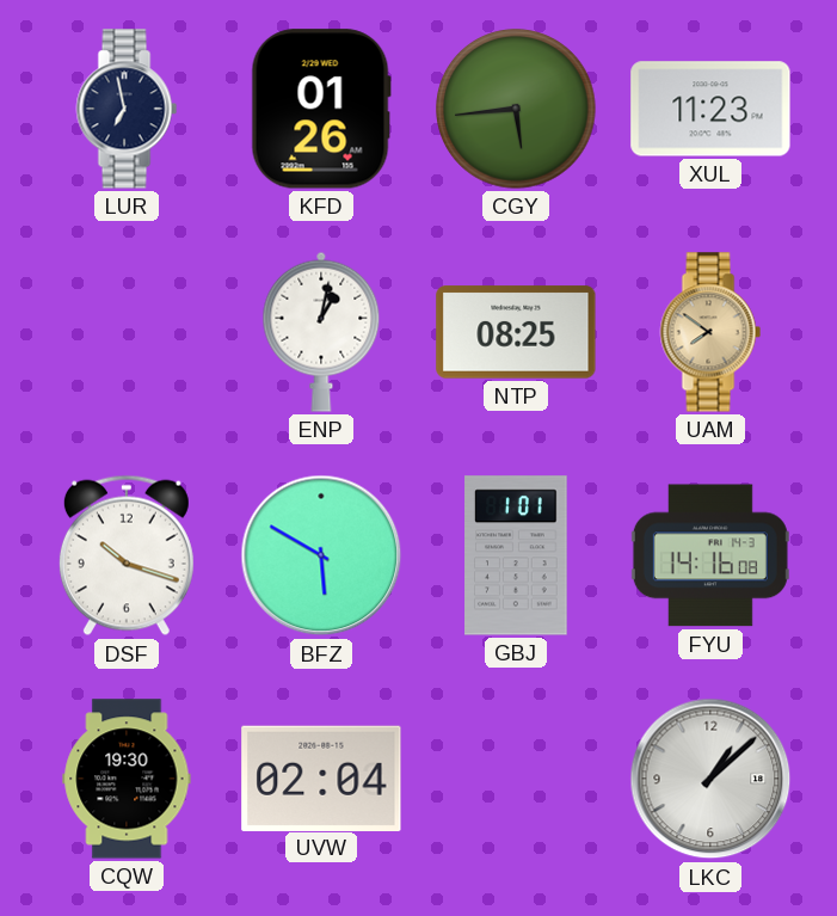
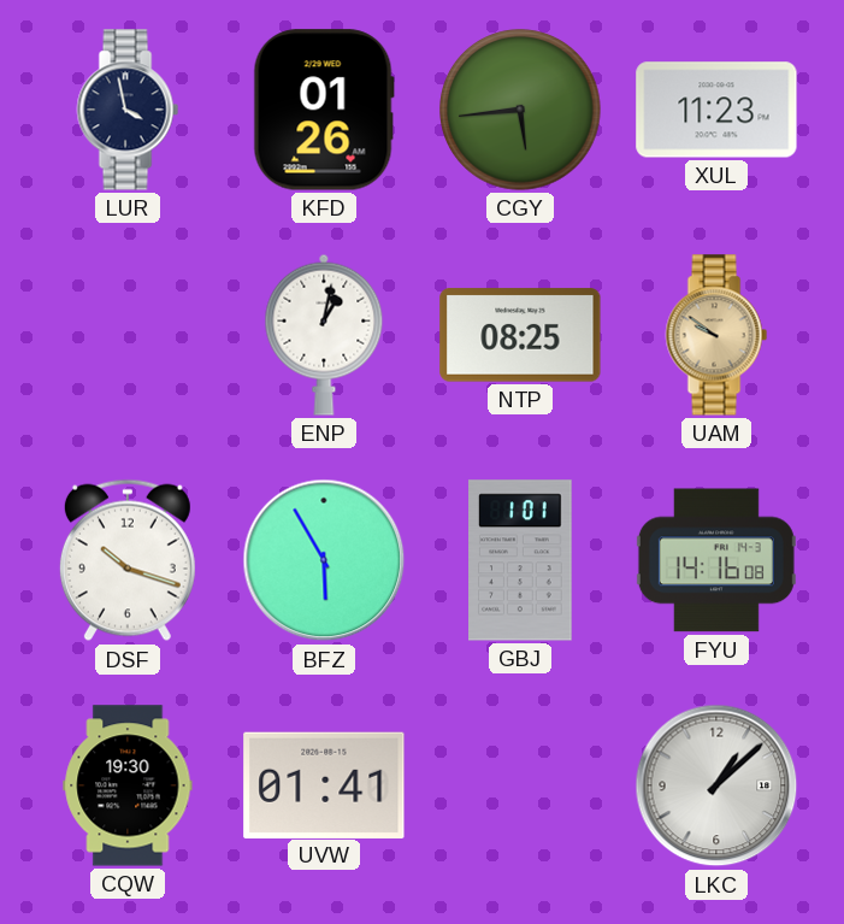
LUR: 6:58 -> 3:58
UAM: 7:51 -> 9:51
BFZ: 5:50 -> 5:55
UVW: 02:04 -> 01:41
